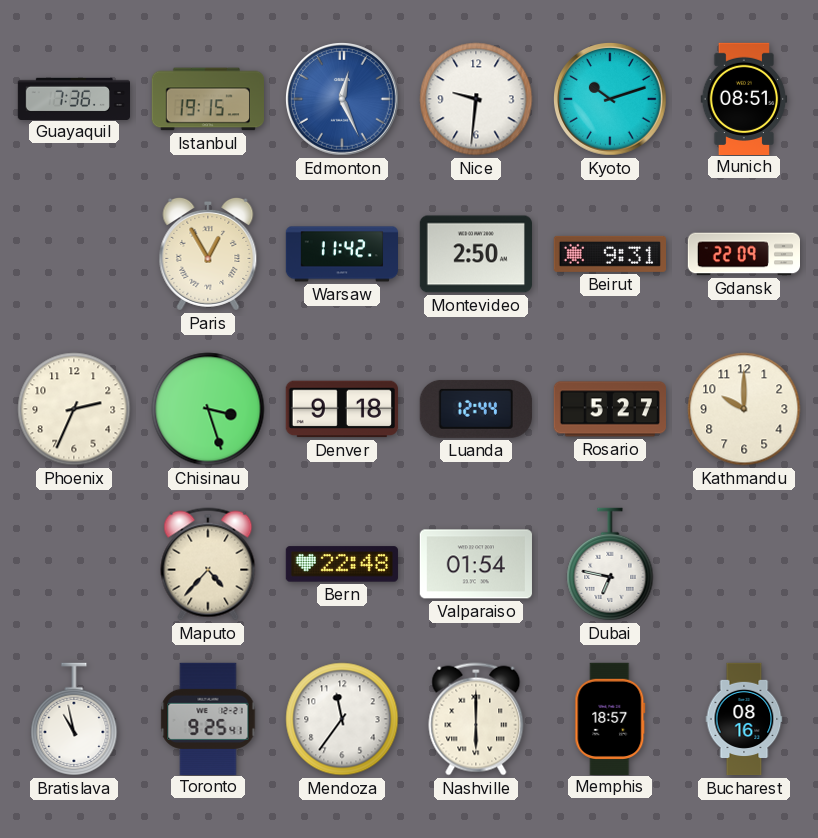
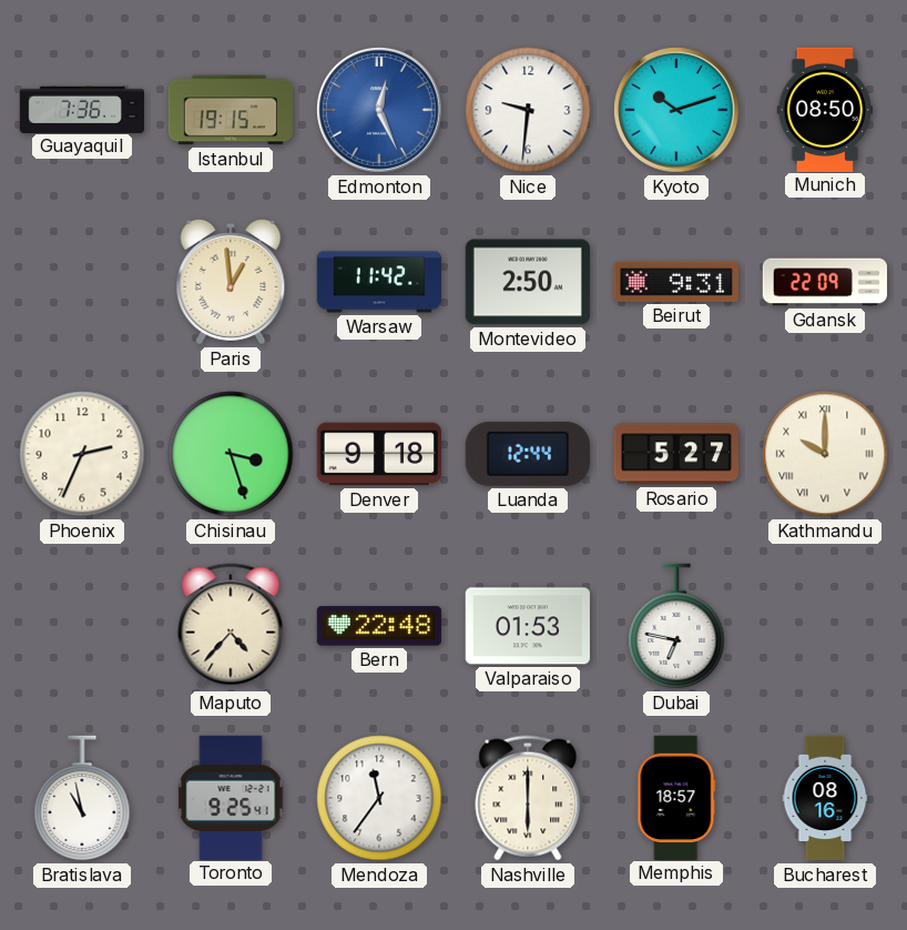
Munich: 08:51 -> 08:50
Paris: 12:55 -> 12:59
Kathmandu numerals: Arabic -> Roman
Valparaiso: 01:54 -> 01:53
